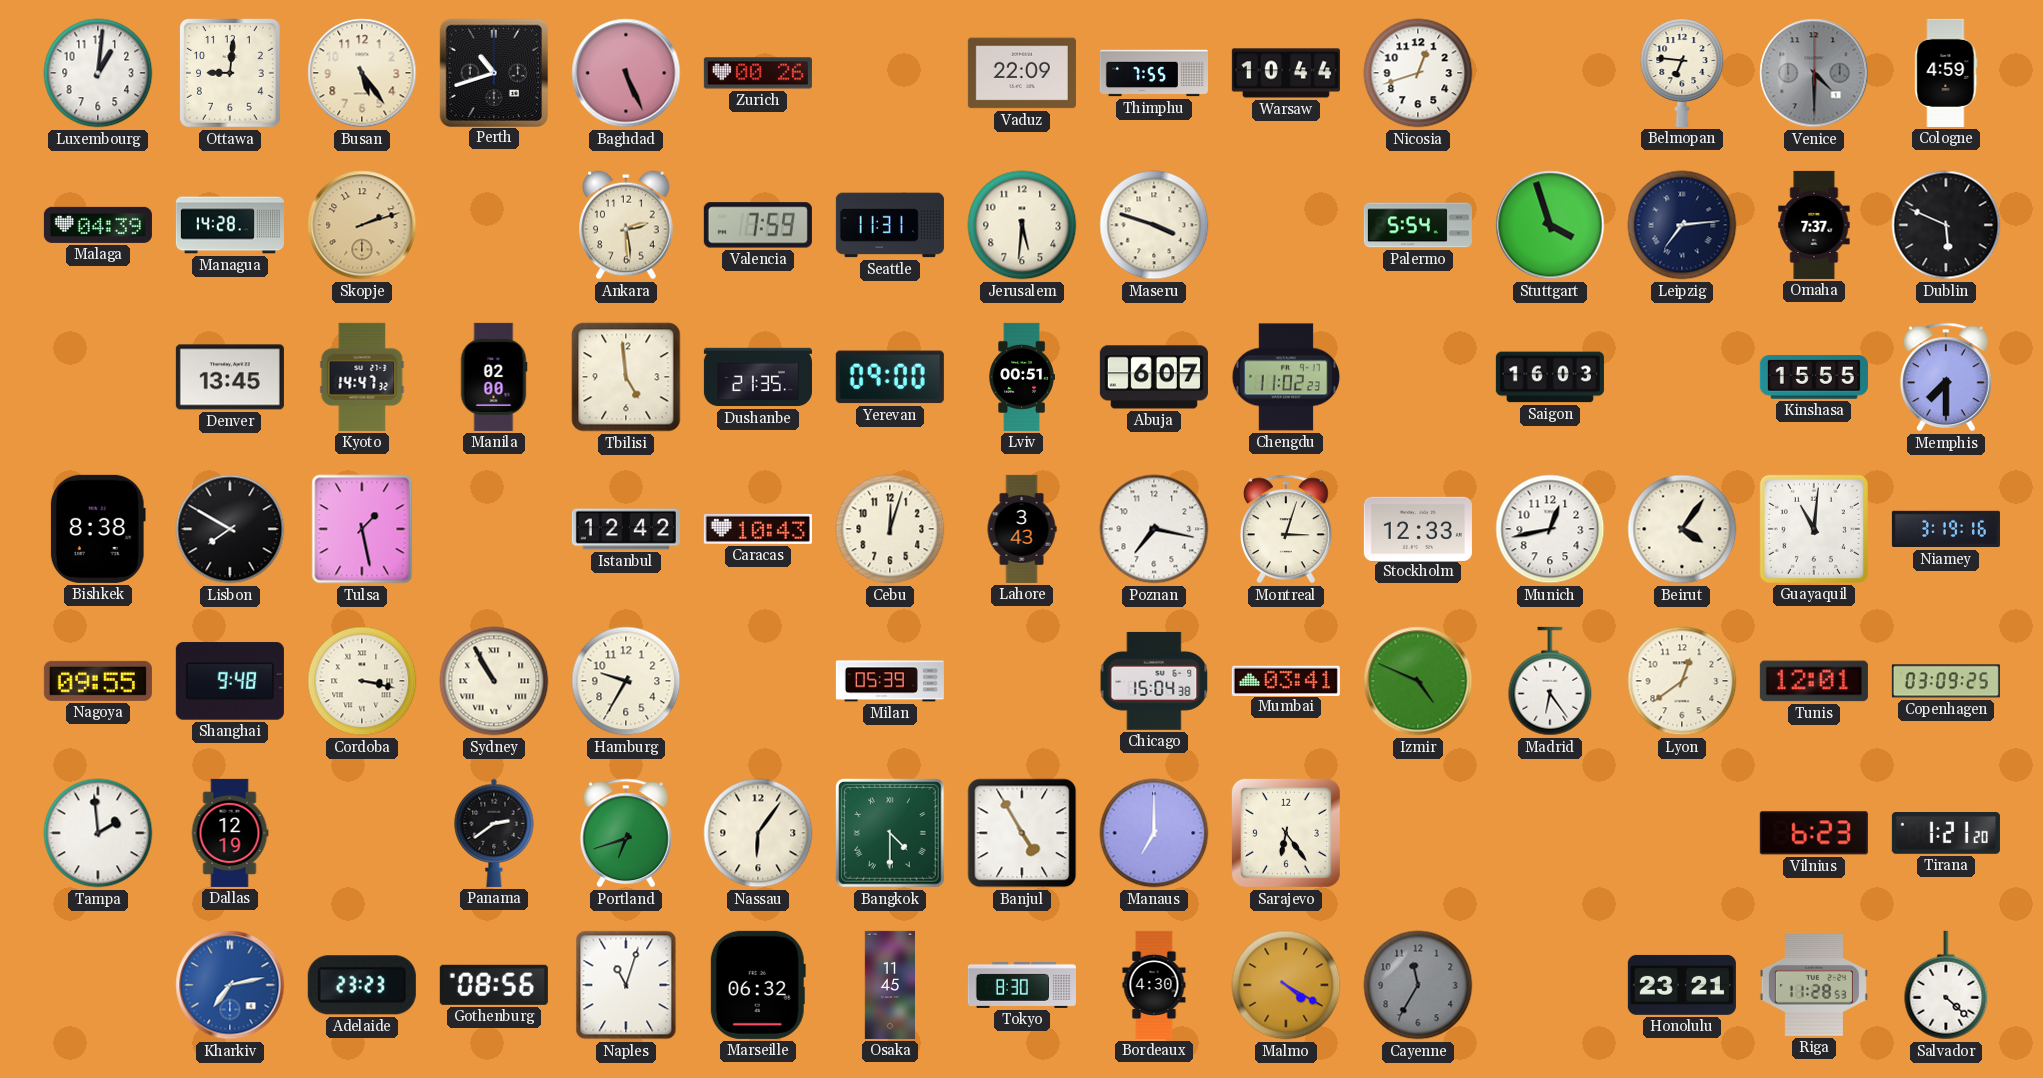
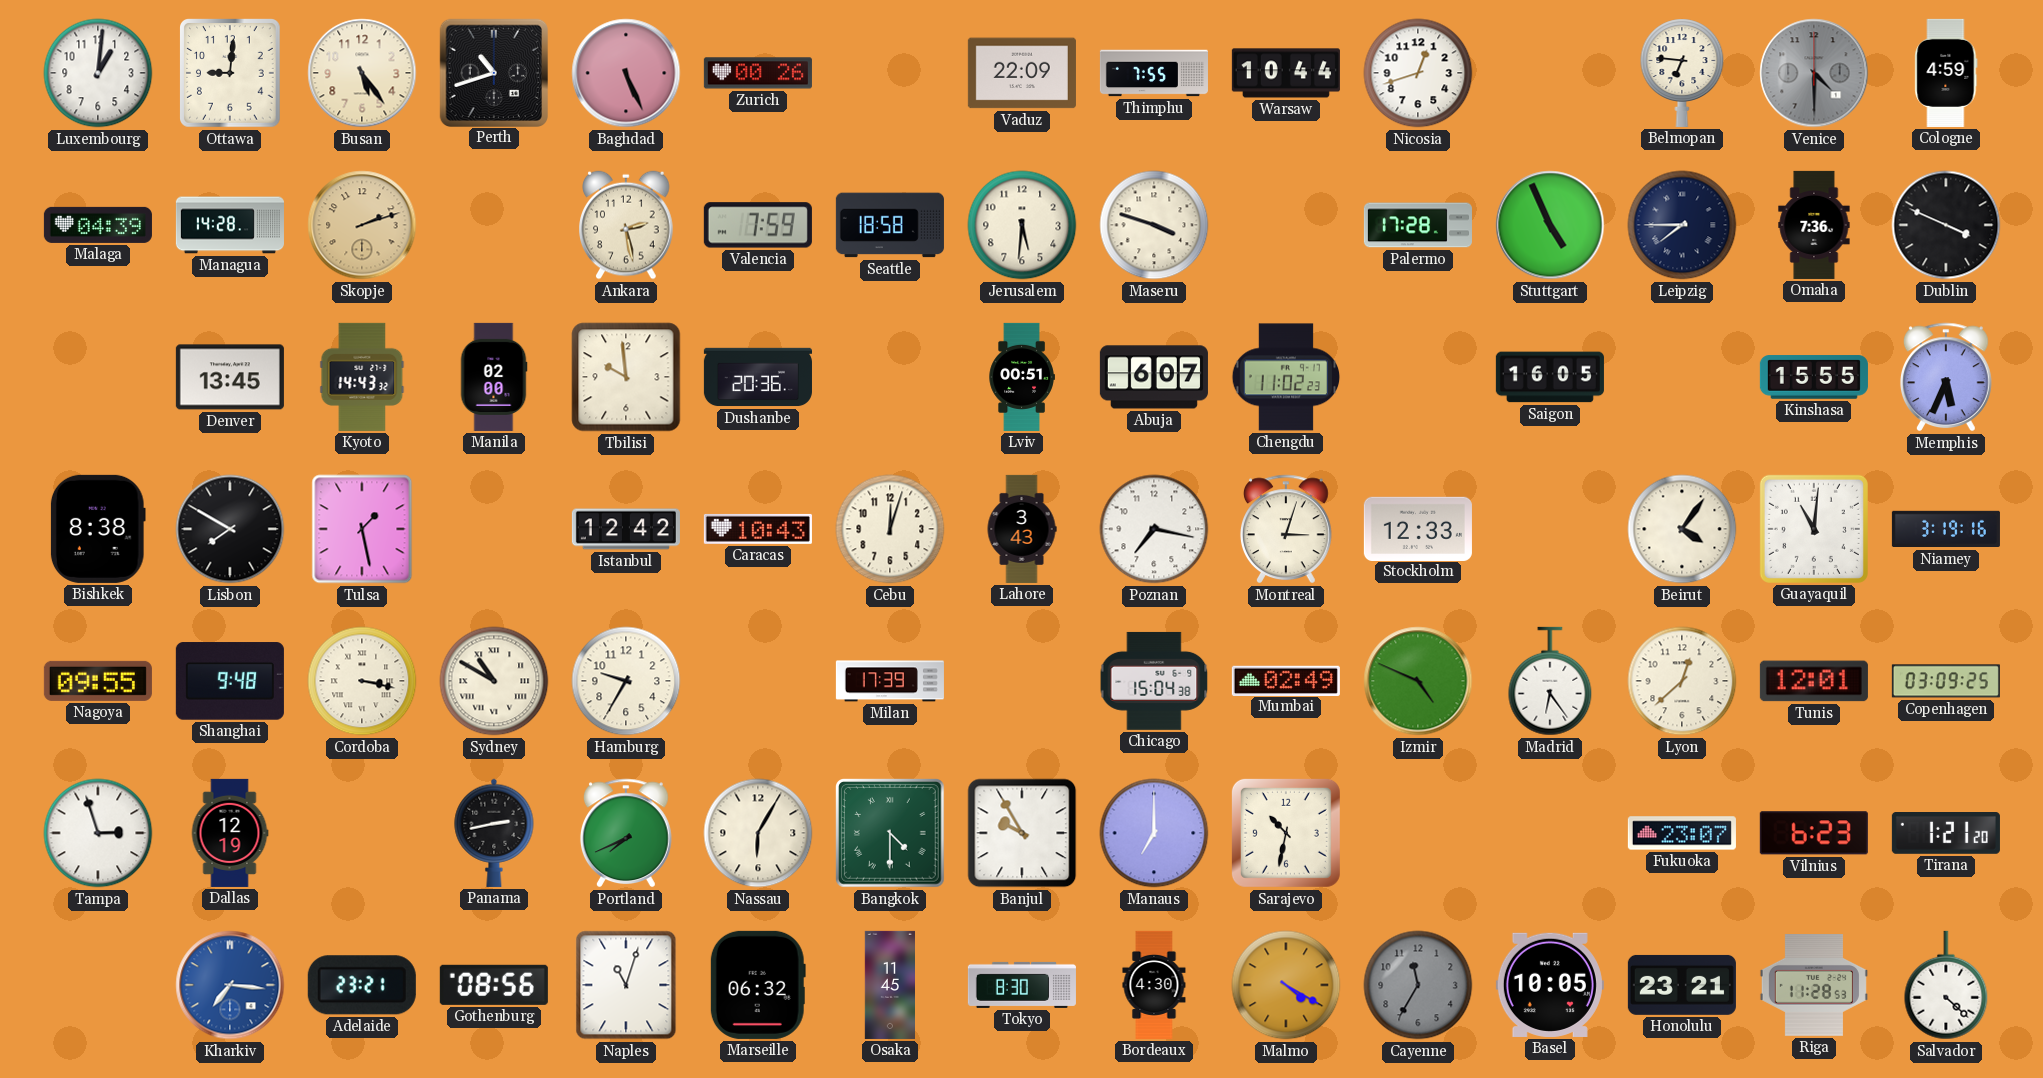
Ankara: 2:29 -> 2:28
Seattle: 11:31 -> 18:58
Palermo: 5:54 -> 17:28
Stuttgart: 3:57 -> 4:56
Leipzig: 7:14 -> 7:45
Omaha: 7:37 -> 7:36
Dublin: 5:49 -> 3:49
Kyoto: 14:47 -> 14:43
Tbilisi: 4:59 -> 9:59
Dushanbe: 21:35 -> 20:36
Yerevan: 09:00 -> none
Saigon: 16:03 -> 16:05
Memphis: 7:30 -> 5:34
Munich: 12:43 -> none
Sydney: 10:55 -> 10:50
Milan: 05:39 -> 17:39
Mumbai: 03:41 -> 02:49
Lyon: 12:39 -> 12:38
Tampa: 1:59 -> 2:57
Panama: 2:39 -> 2:43
Portland: 6:42 -> 7:41
Nassau: 6:06 -> 6:05
Banjul: 4:55 -> 9:55
Sarajevo: 6:24 -> 10:32
Fukuoka: none -> 23:07
Kharkiv: 7:13 -> 7:16
Adelaide: 23:23 -> 23:21
Basel: none -> 10:05
